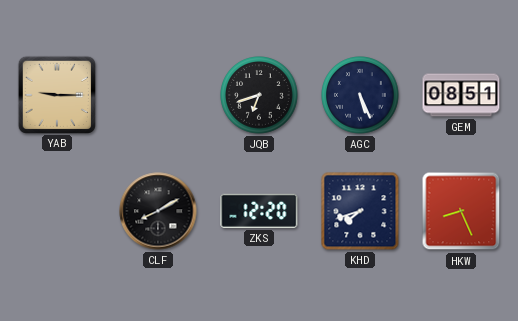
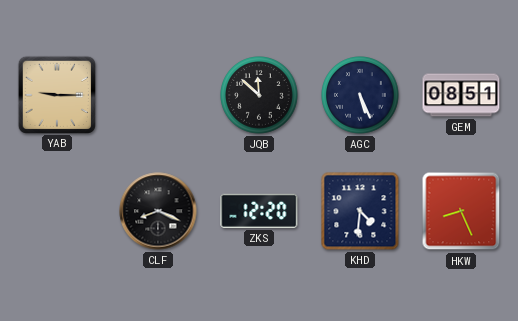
JQB: 6:42 -> 11:52
CLF: 8:10 -> 8:19
KHD: 7:42 -> 4:31
